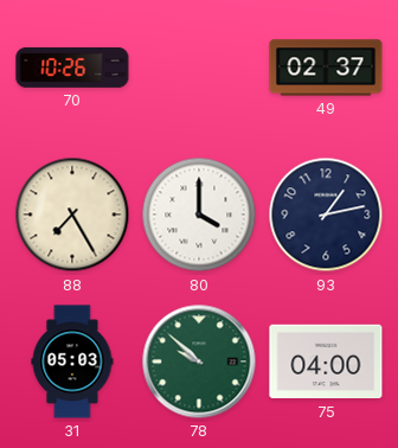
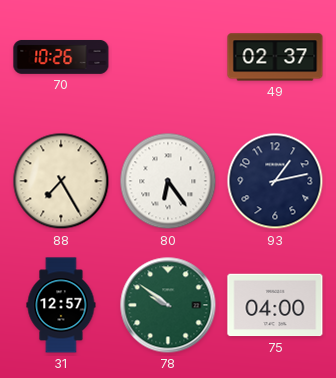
80: 4:00 -> 6:24
31: 05:03 -> 12:57
78: 9:52 -> 9:51
